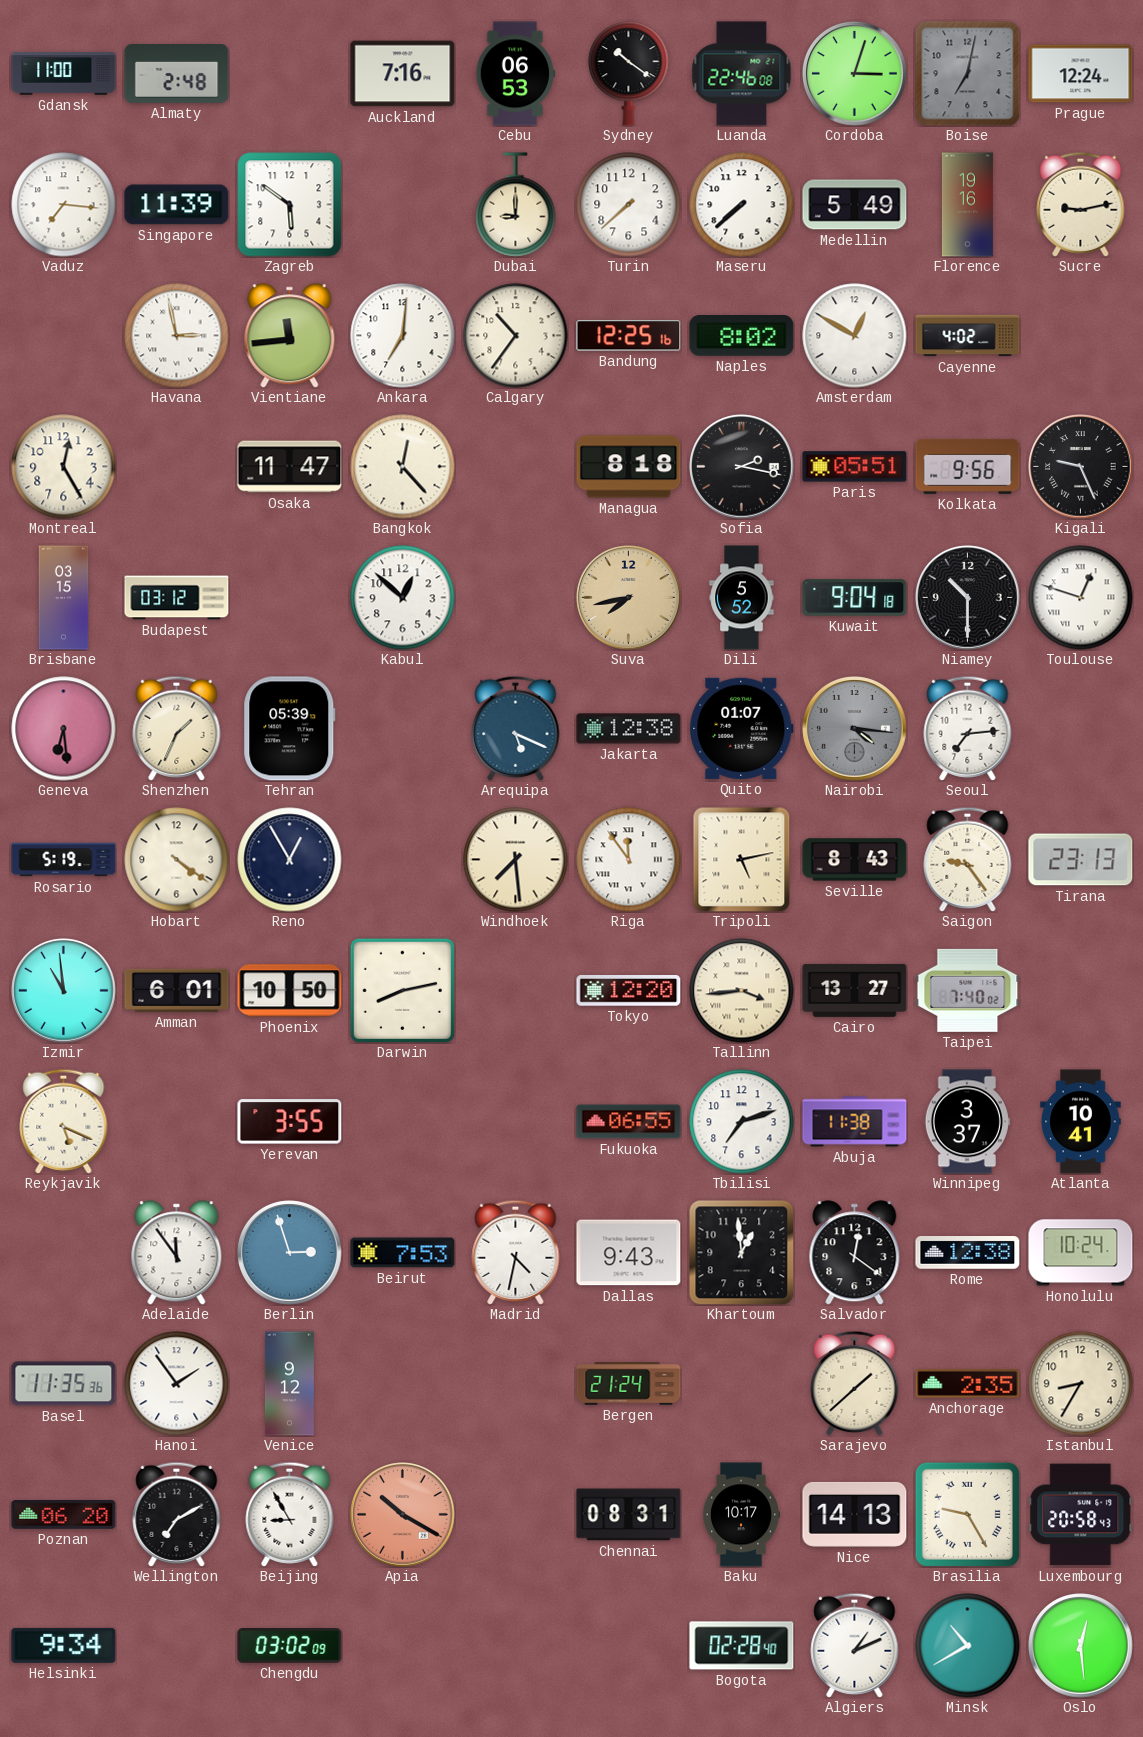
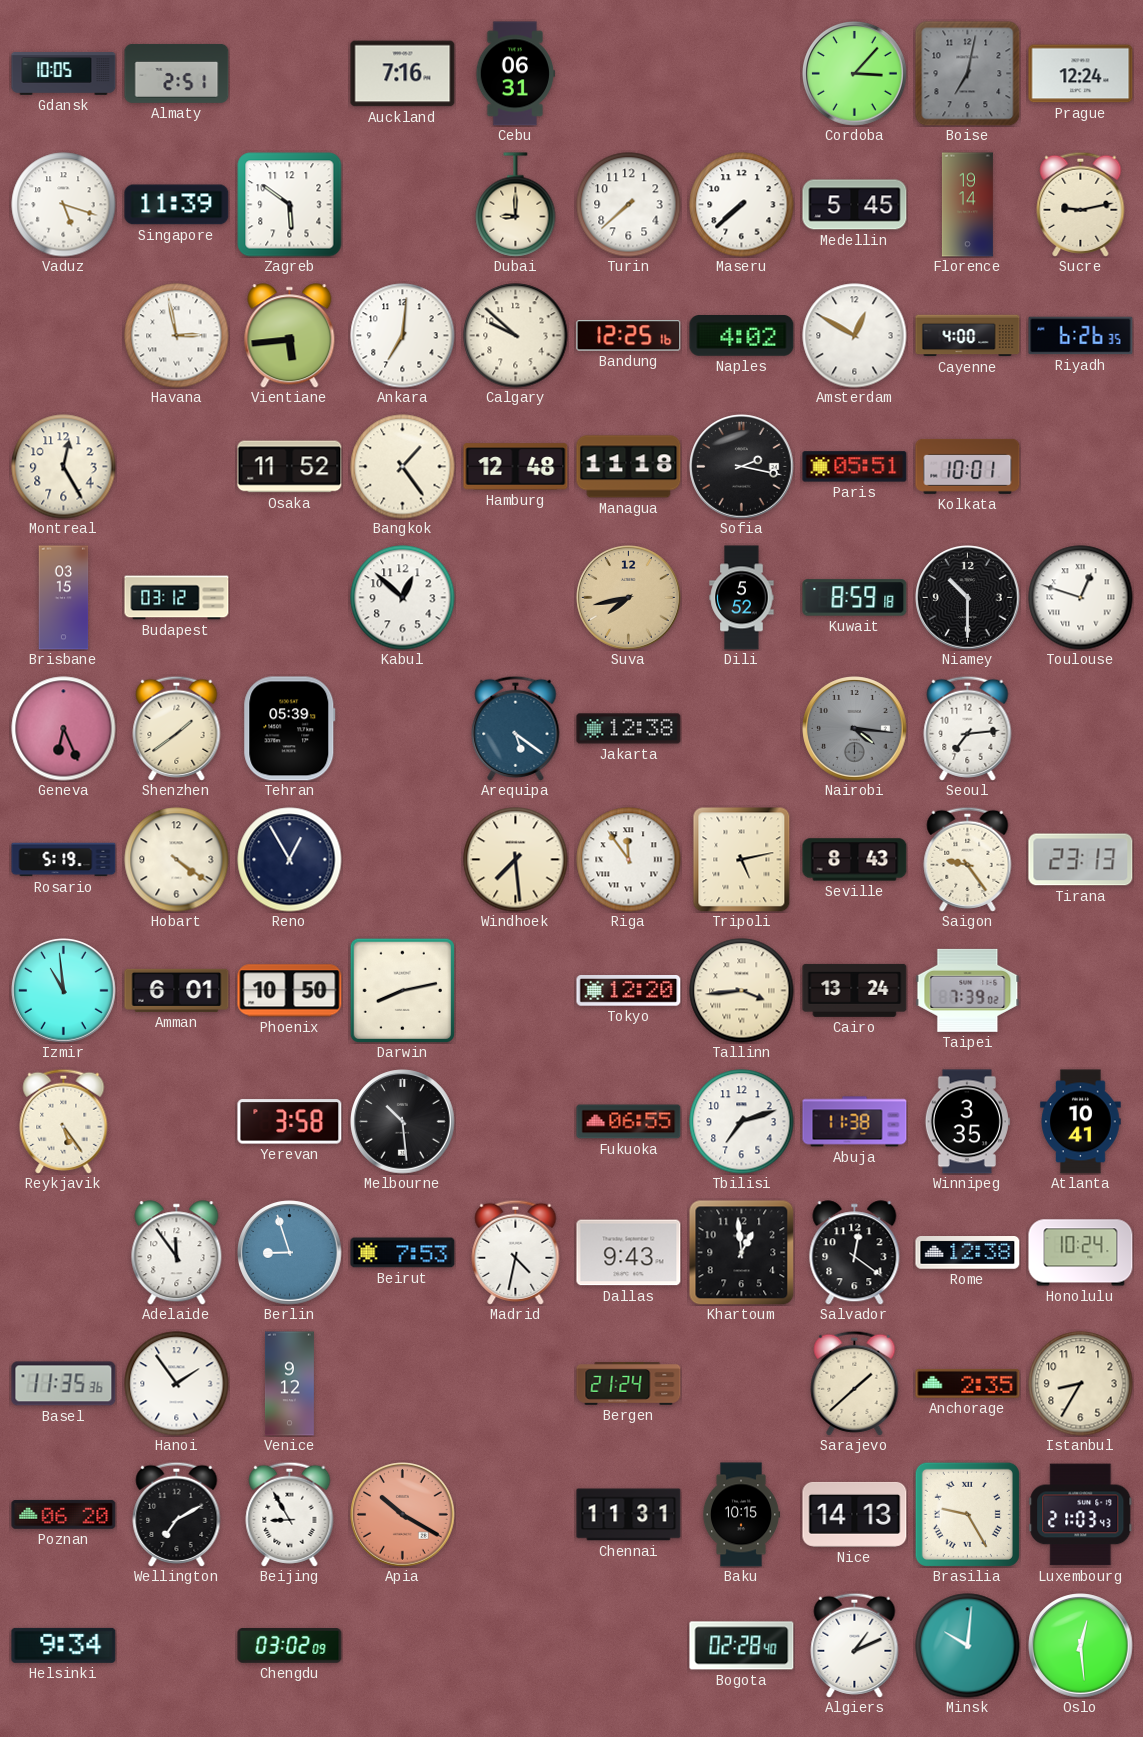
Gdansk: 11:00 -> 10:05
Almaty: 2:48 -> 2:51
Cebu: 06:53 -> 06:31
Sydney: 10:21 -> none
Luanda: 22:46 -> none
Cordoba: 3:03 -> 3:07
Vaduz: 7:16 -> 5:18
Medellin: 5:49 -> 5:45
Florence: 19:16 -> 19:14
Vientiane: 11:44 -> 5:44
Calgary: 10:36 -> 9:52
Naples: 8:02 -> 4:02
Cayenne: 4:02 -> 4:00
Riyadh: none -> 6:26
Osaka: 11:47 -> 11:52
Bangkok: 12:23 -> 1:24
Hamburg: none -> 12:48
Managua: 8:18 -> 11:18
Kolkata: 9:56 -> 10:01
Kigali: 9:26 -> none
Kuwait: 9:04 -> 8:59
Geneva: 6:29 -> 6:26
Shenzhen: 1:34 -> 1:39
Arequipa: 5:19 -> 5:21
Quito: 01:07 -> none
Cairo: 13:27 -> 13:24
Taipei: 7:40 -> 7:39
Reykjavik: 5:19 -> 5:24
Yerevan: 3:55 -> 3:58
Melbourne: none -> 10:29
Winnipeg: 3:37 -> 3:35
Berlin: 2:57 -> 8:57
Chennai: 08:31 -> 11:31
Baku: 10:17 -> 10:15
Luxembourg: 20:58 -> 21:03
Minsk: 10:40 -> 10:01
